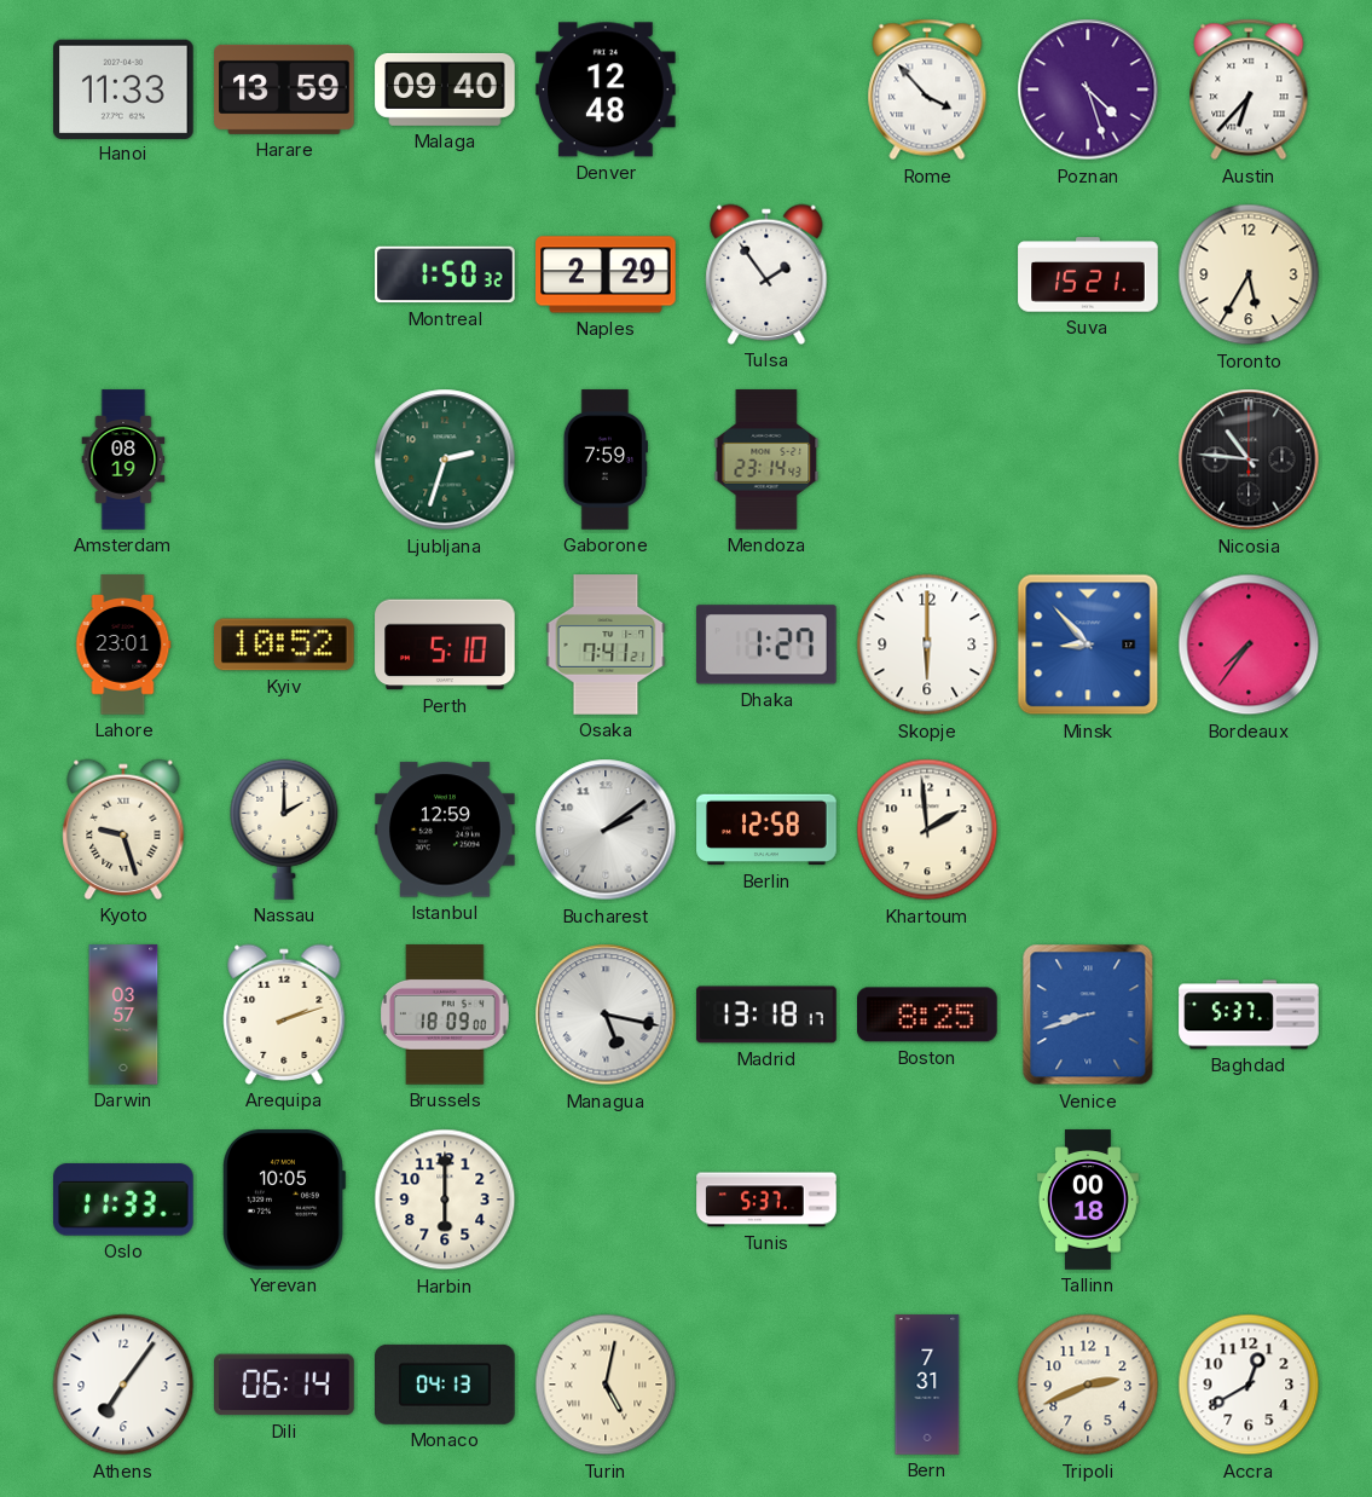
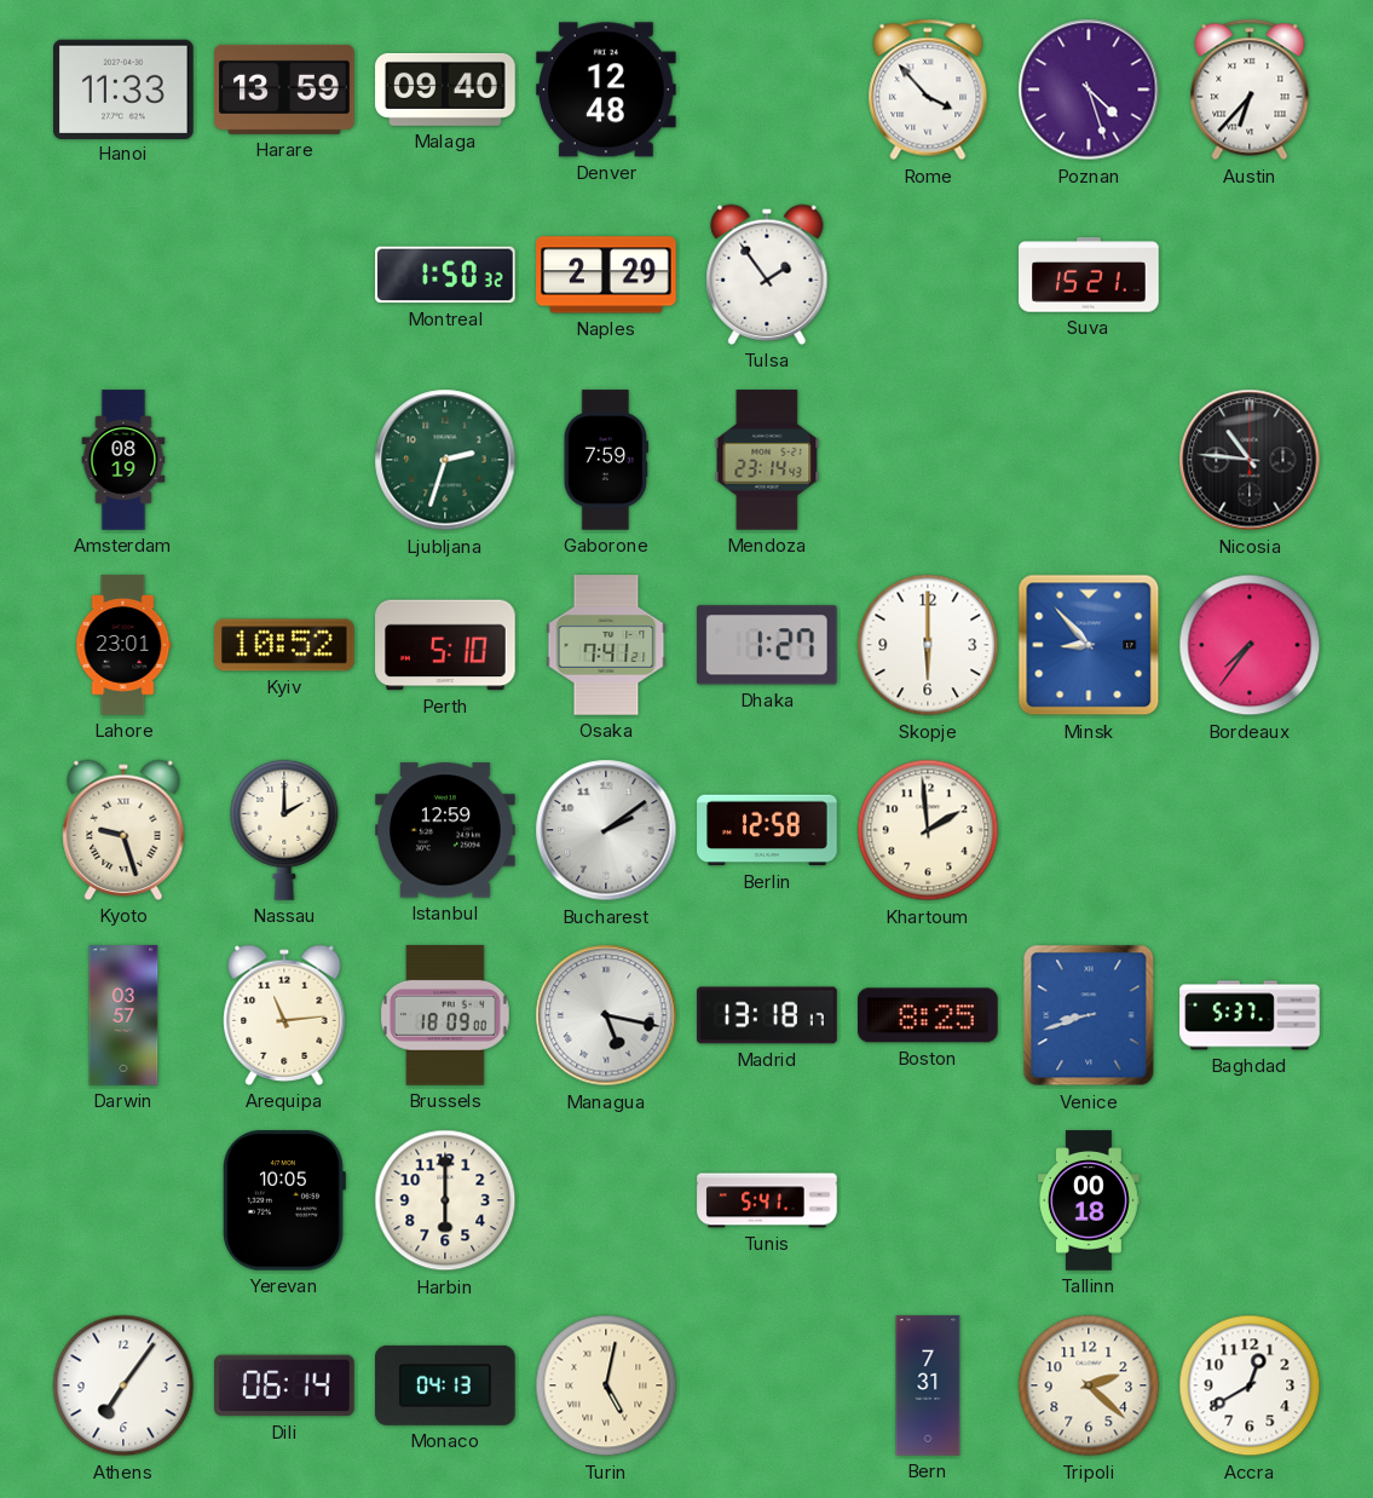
Toronto: 5:35 -> none
Arequipa: 2:12 -> 11:14
Oslo: 11:33 -> none
Tunis: 5:37 -> 5:41
Tripoli: 2:41 -> 2:22
